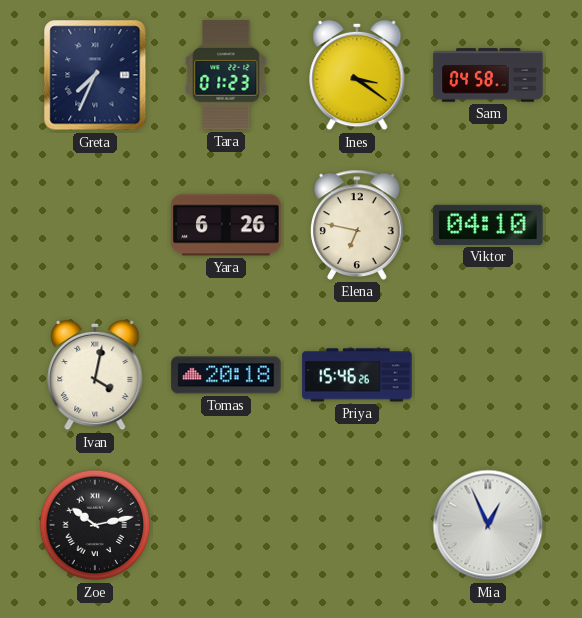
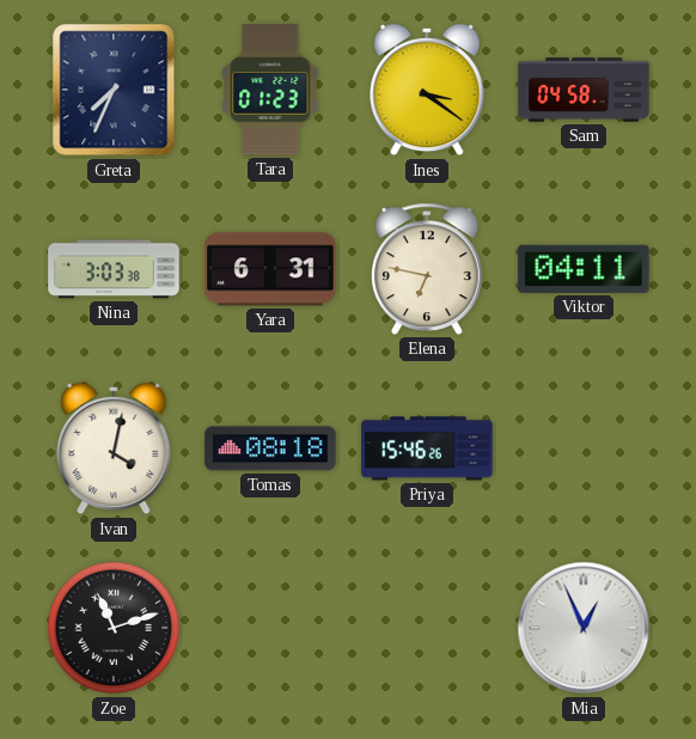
Nina: none -> 3:03
Yara: 6:26 -> 6:31
Viktor: 04:10 -> 04:11
Tomas: 20:18 -> 08:18
Zoe: 10:13 -> 11:12
